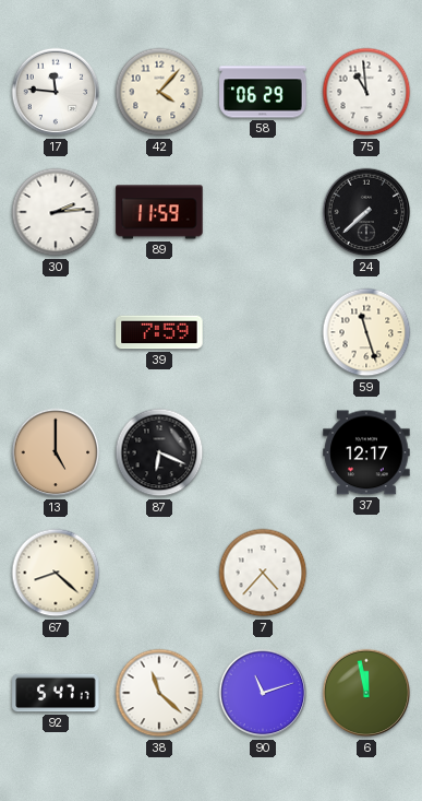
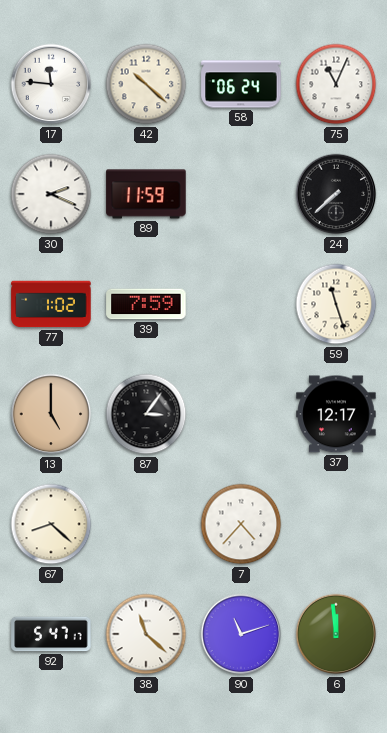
42: 4:07 -> 10:22
58: 06:29 -> 06:24
75: 10:59 -> 11:04
30: 2:14 -> 2:19
77: none -> 1:02
87: 6:19 -> 3:06
6: 11:58 -> 11:59
